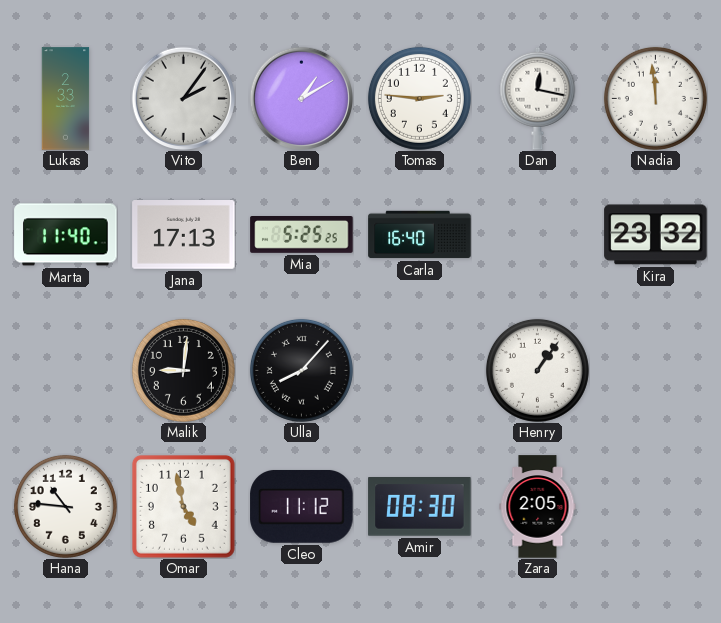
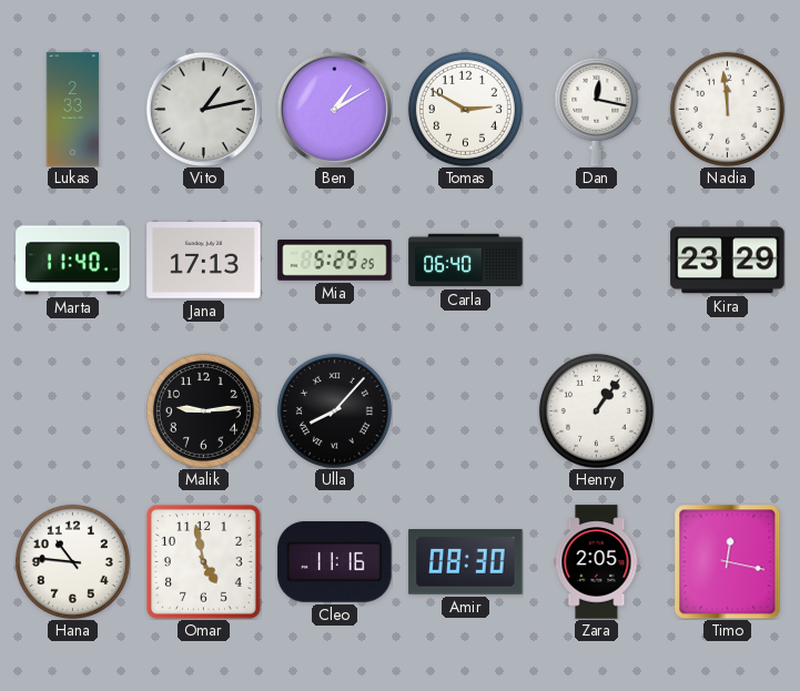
Vito: 2:06 -> 1:13
Tomas: 2:46 -> 2:50
Carla: 16:40 -> 06:40
Kira: 23:32 -> 23:29
Malik: 9:01 -> 9:14
Cleo: 11:12 -> 11:16
Timo: none -> 12:17
